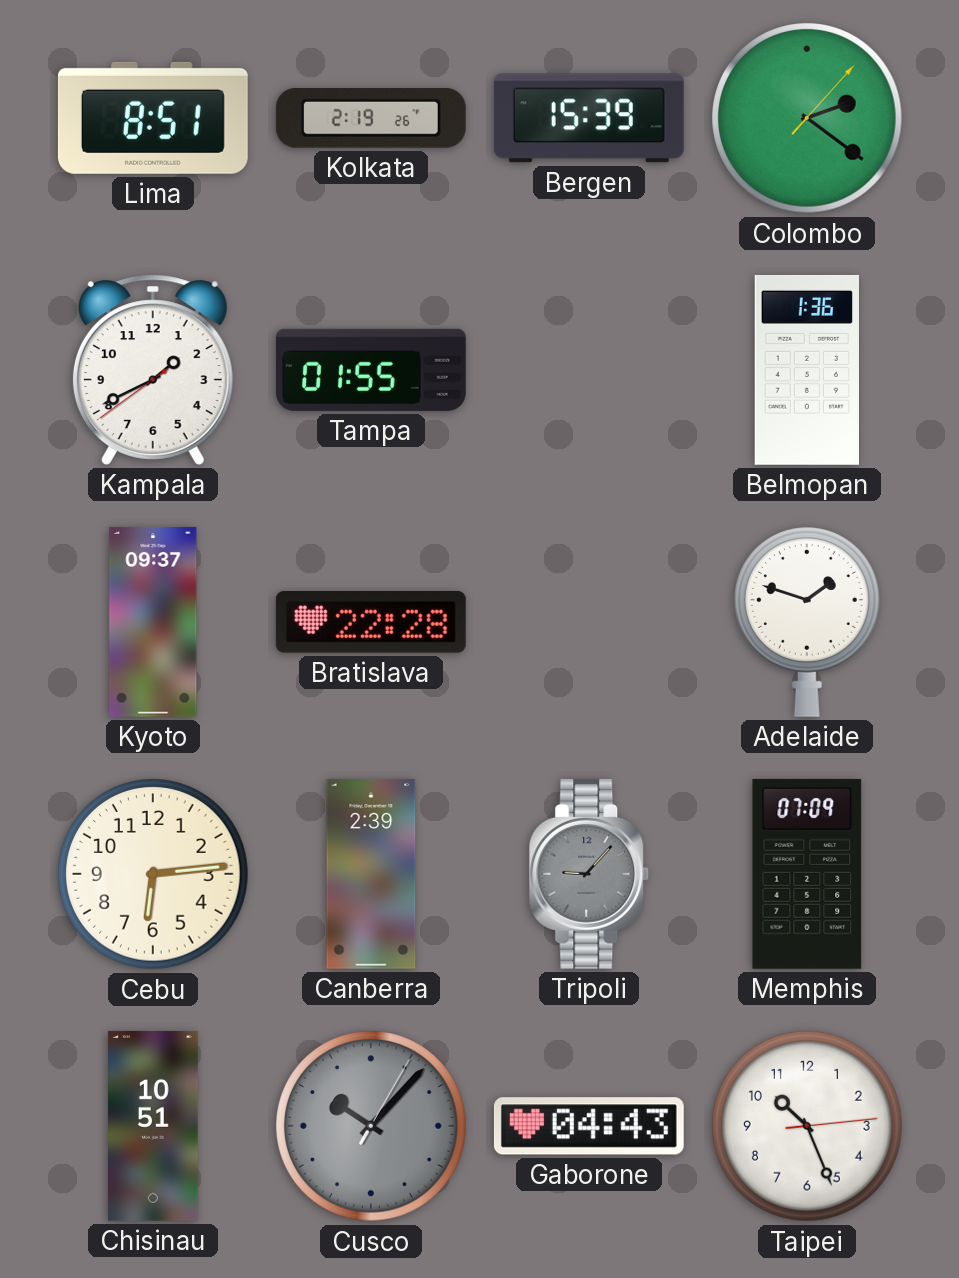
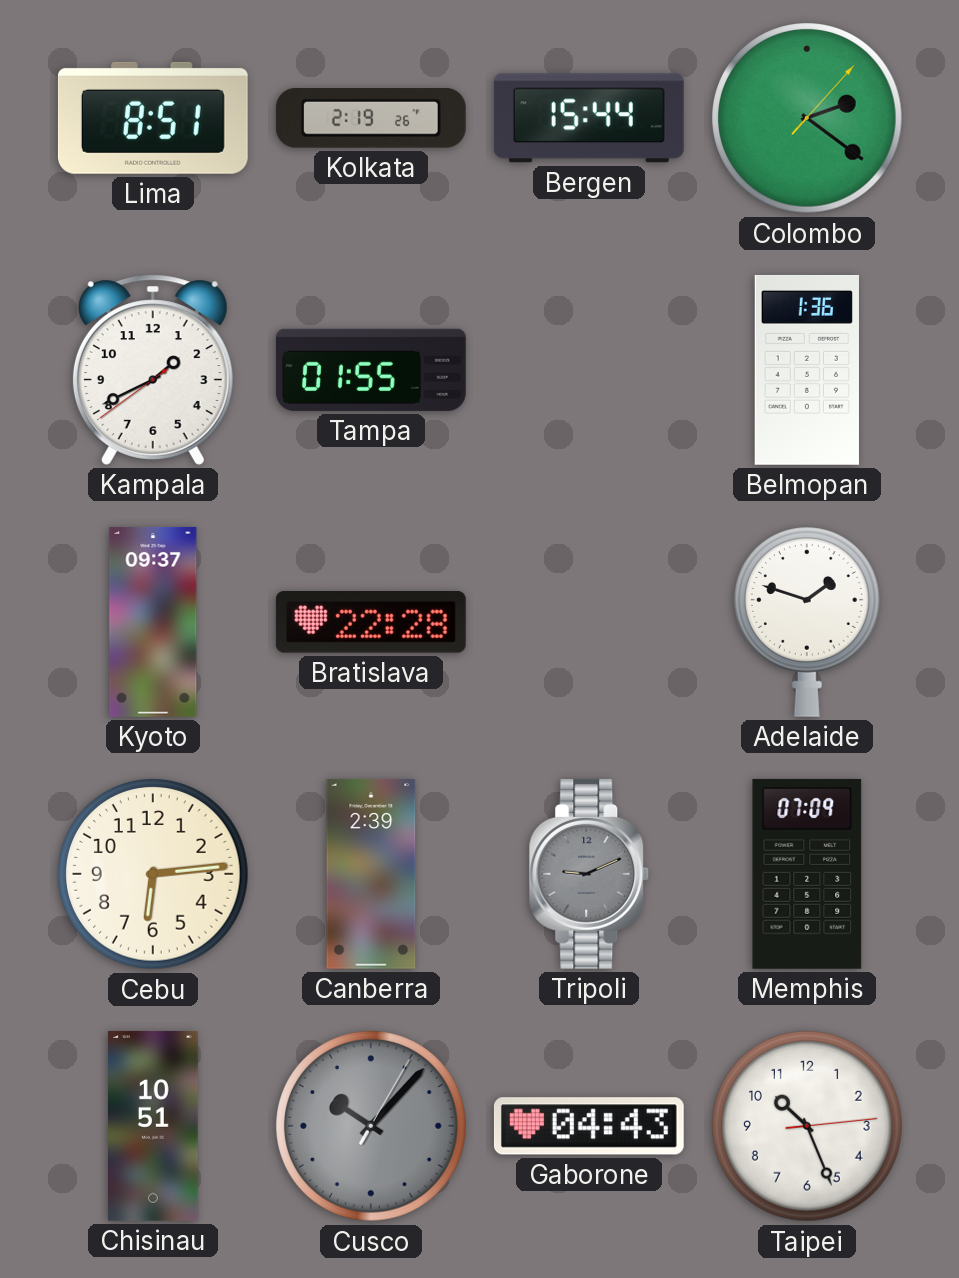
Bergen: 15:39 -> 15:44
Tripoli: 9:07 -> 9:11
